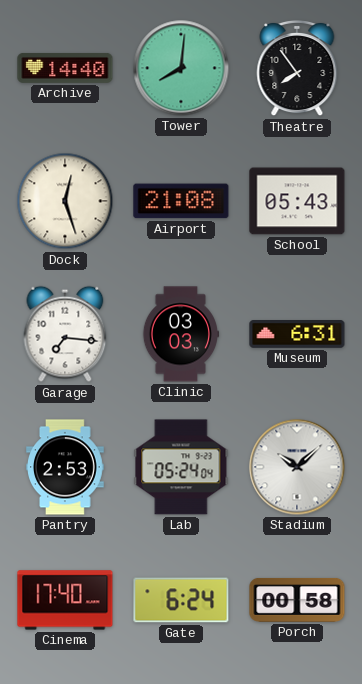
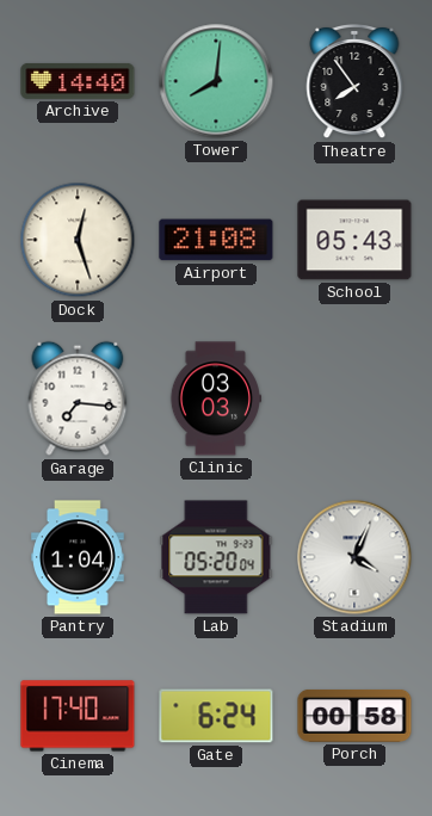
Museum: 6:31 -> none
Pantry: 2:53 -> 1:04
Lab: 05:24 -> 05:20
Stadium: 10:08 -> 4:04
